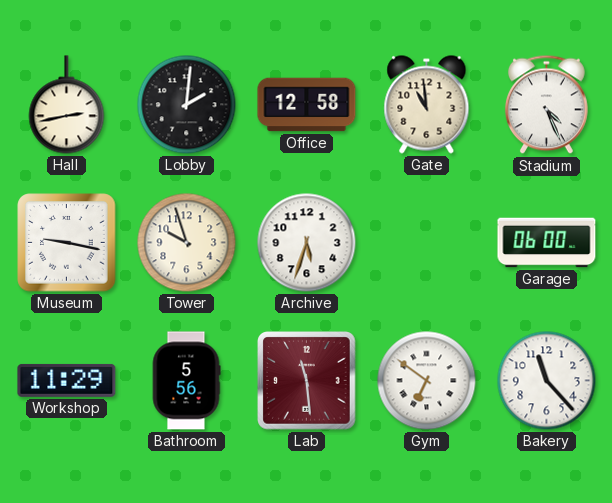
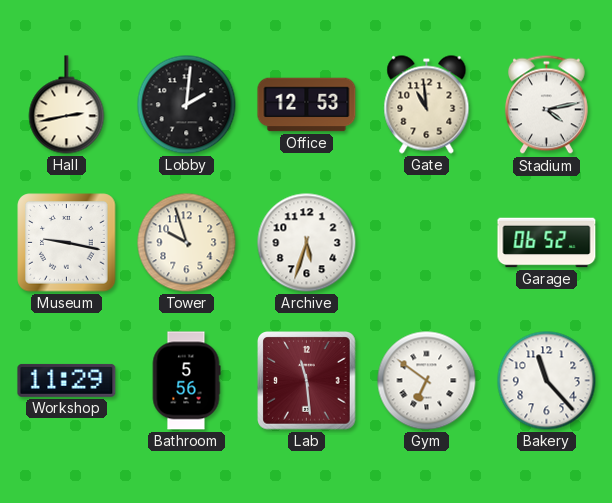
Office: 12:58 -> 12:53
Stadium: 4:26 -> 4:13
Garage: 06:00 -> 06:52
